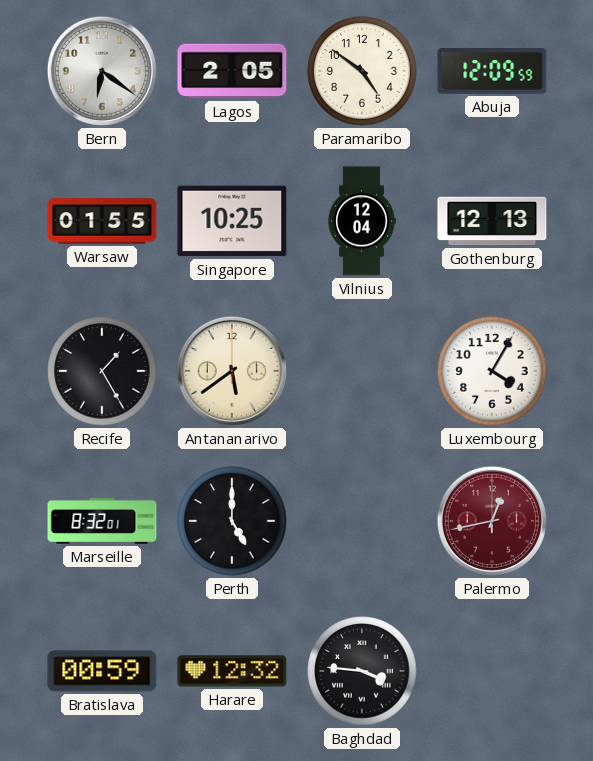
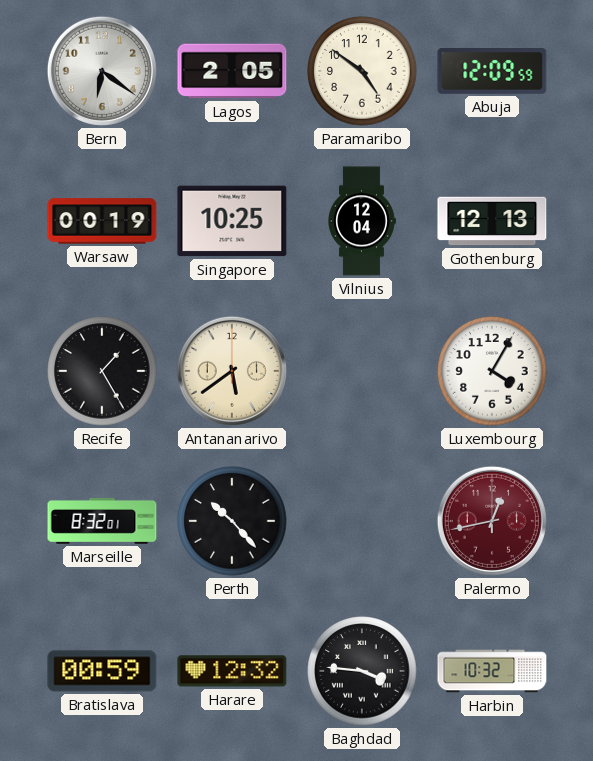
Warsaw: 01:55 -> 00:19
Perth: 5:00 -> 10:23
Harbin: none -> 10:32
